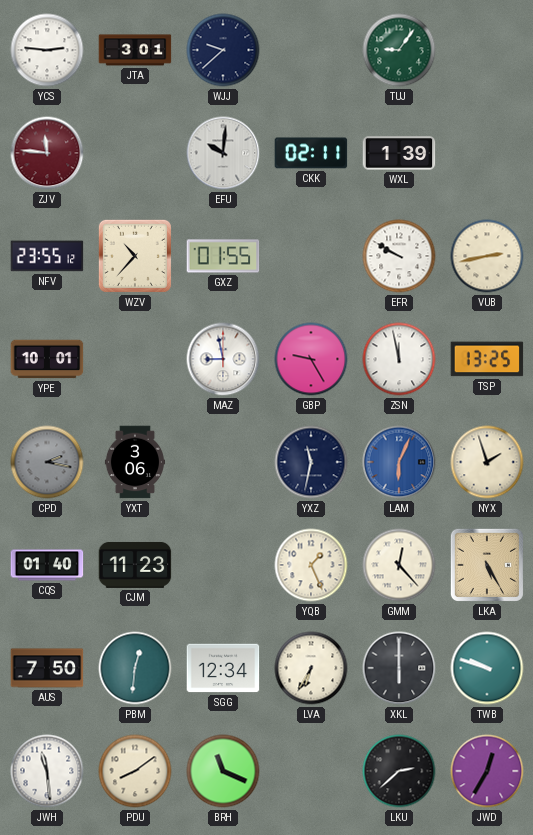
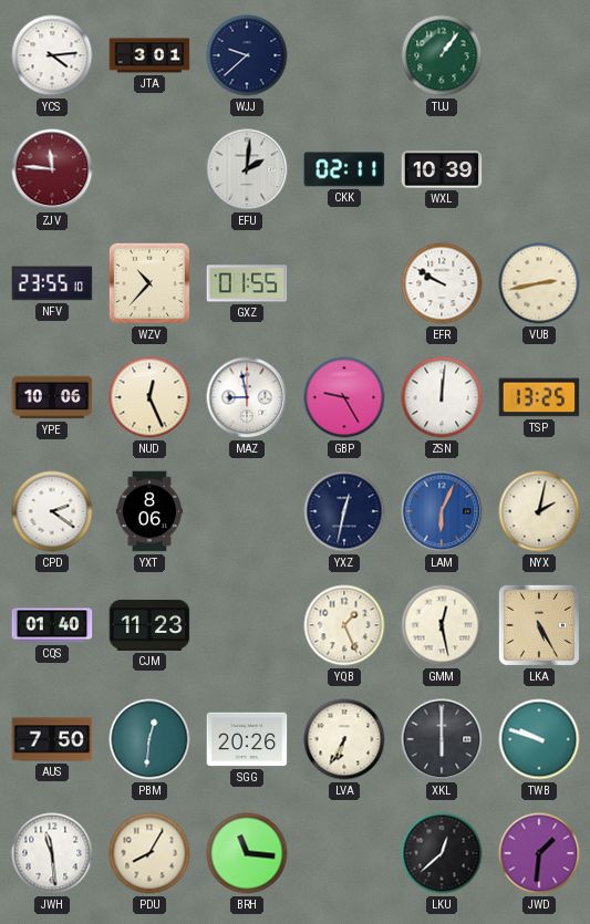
YCS: 2:46 -> 4:14
TUJ: 9:06 -> 1:06
EFU: 10:01 -> 2:01
WXL: 1:39 -> 10:39
NFV: 23:55:12 -> 23:55:10
YPE: 10:01 -> 10:06
NUD: none -> 12:26
ZSN: 11:58 -> 12:01
CPD: 2:17 -> 2:21
CPD dial: grey -> white
YXT: 3:06 -> 8:06
YXZ: 11:32 -> 12:32
NYX: 1:57 -> 2:02
GMM: 12:23 -> 12:28
SGG: 12:34 -> 20:26
PDU: 8:09 -> 8:05
BRH: 11:19 -> 11:16
LKU: 2:38 -> 12:38
JWD: 12:35 -> 1:31
